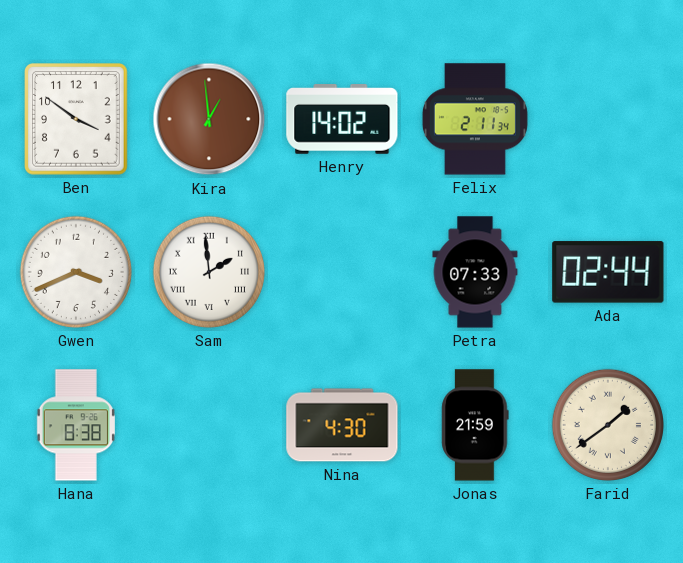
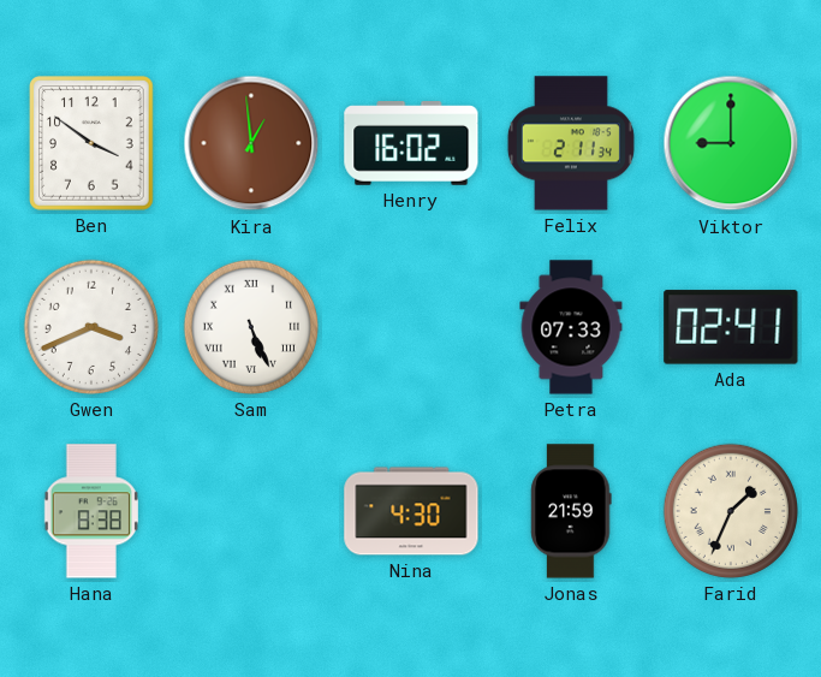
Henry: 14:02 -> 16:02
Viktor: none -> 9:00
Sam: 1:59 -> 5:26
Ada: 02:44 -> 02:41
Farid: 1:39 -> 1:34
